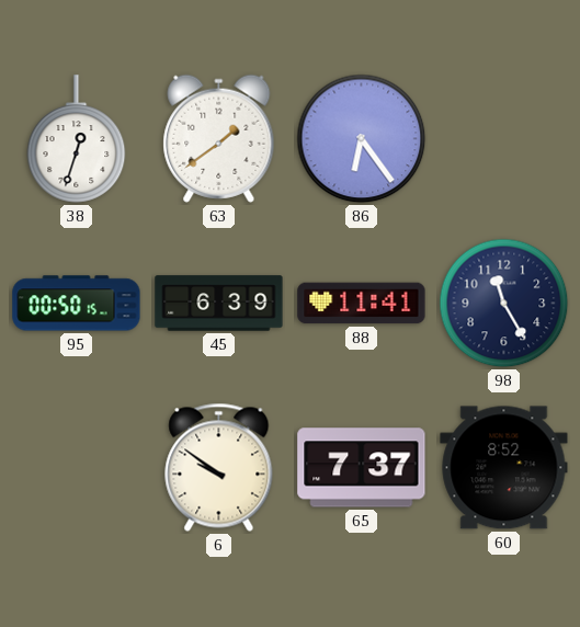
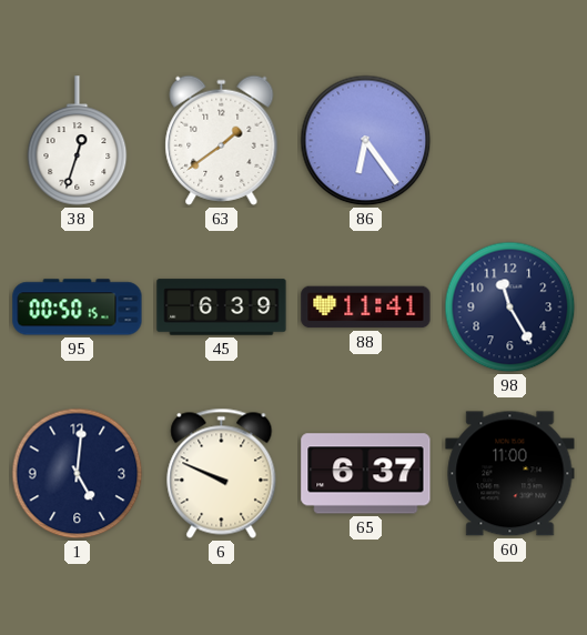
1: none -> 5:01
6: 9:51 -> 9:49
65: 7:37 -> 6:37
60: 8:52 -> 11:00
